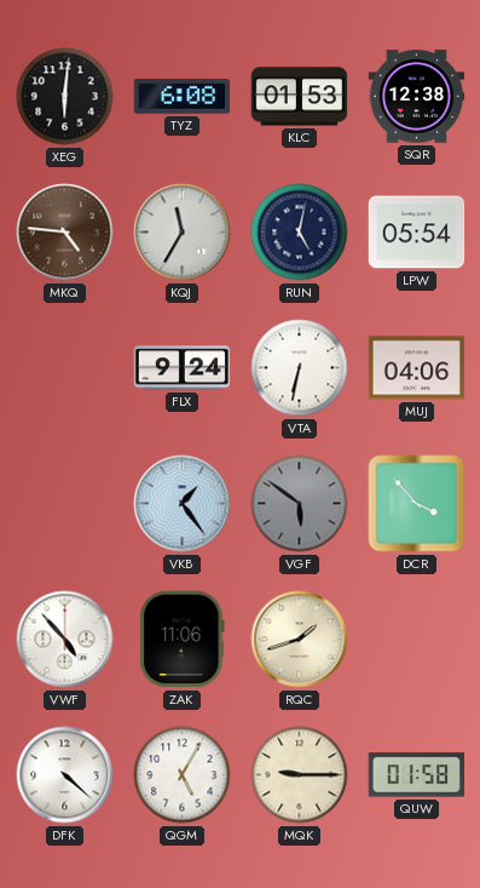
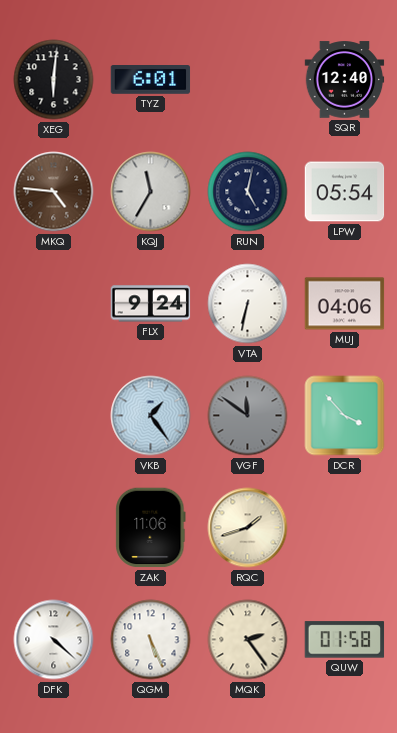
TYZ: 6:08 -> 6:01
KLC: 01:53 -> none
SQR: 12:38 -> 12:40
VGF: 5:51 -> 11:51
VWF: 4:53 -> none
QGM: 5:05 -> 5:26
MQK: 9:15 -> 2:24
